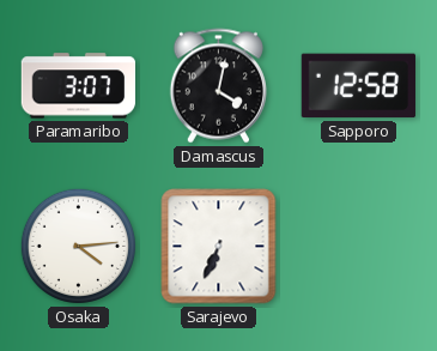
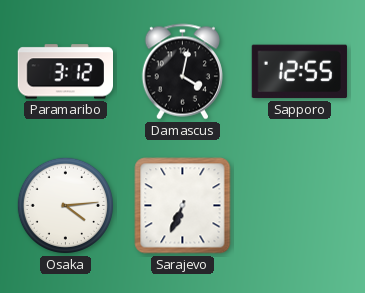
Paramaribo: 3:07 -> 3:12
Sapporo: 12:58 -> 12:55
